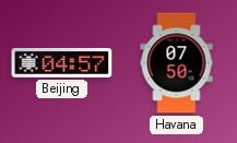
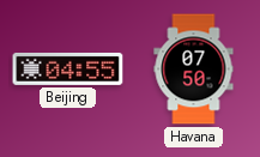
Beijing: 04:57 -> 04:55
